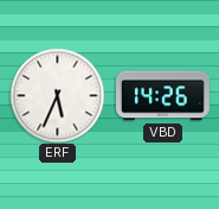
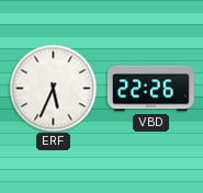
VBD: 14:26 -> 22:26
